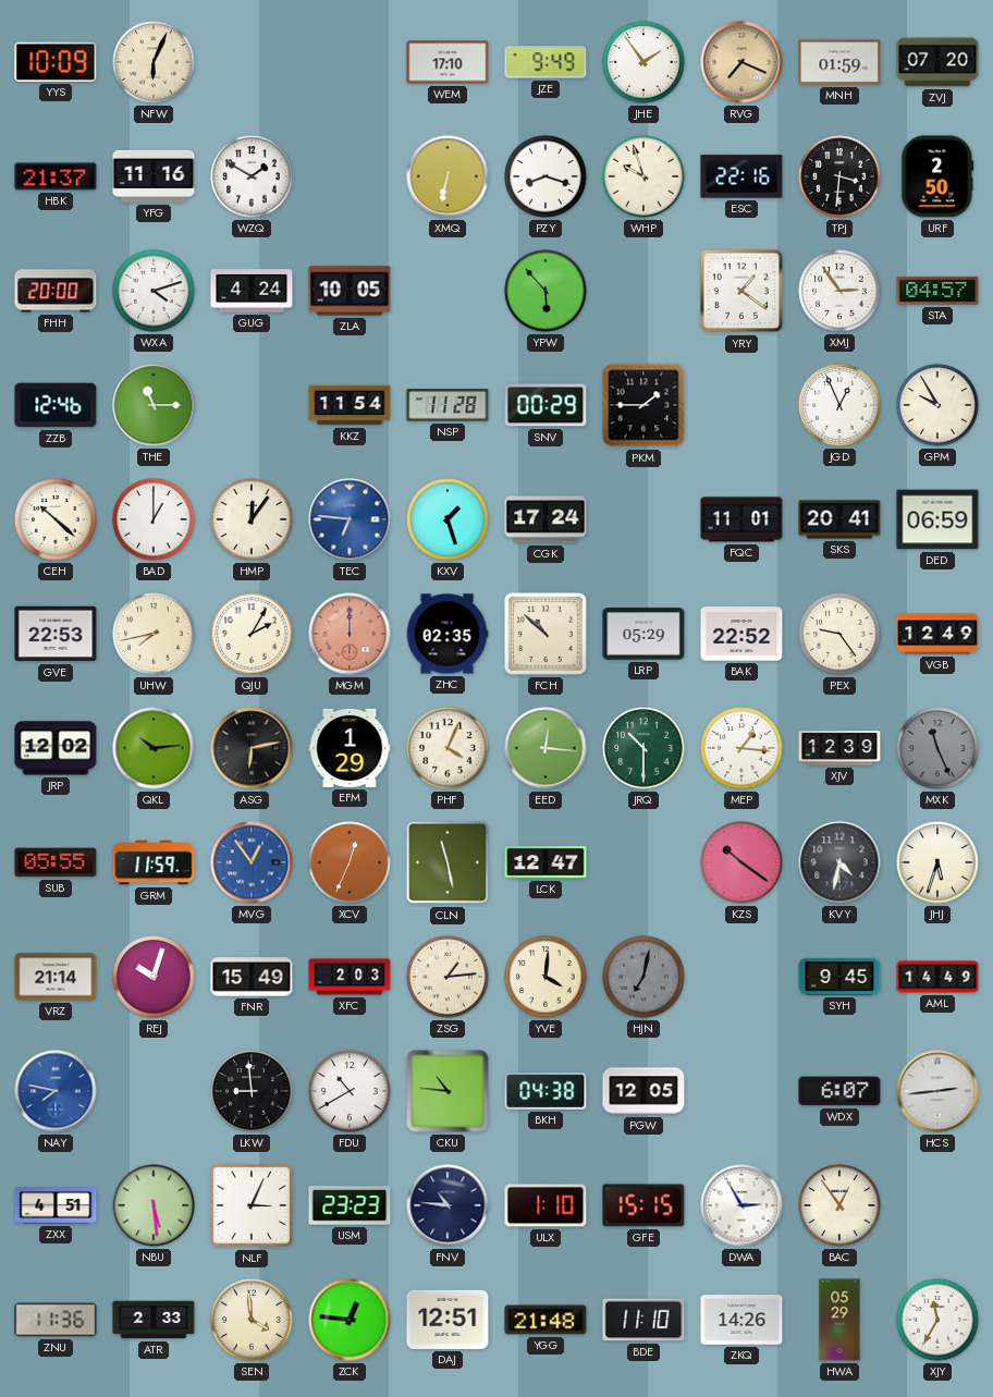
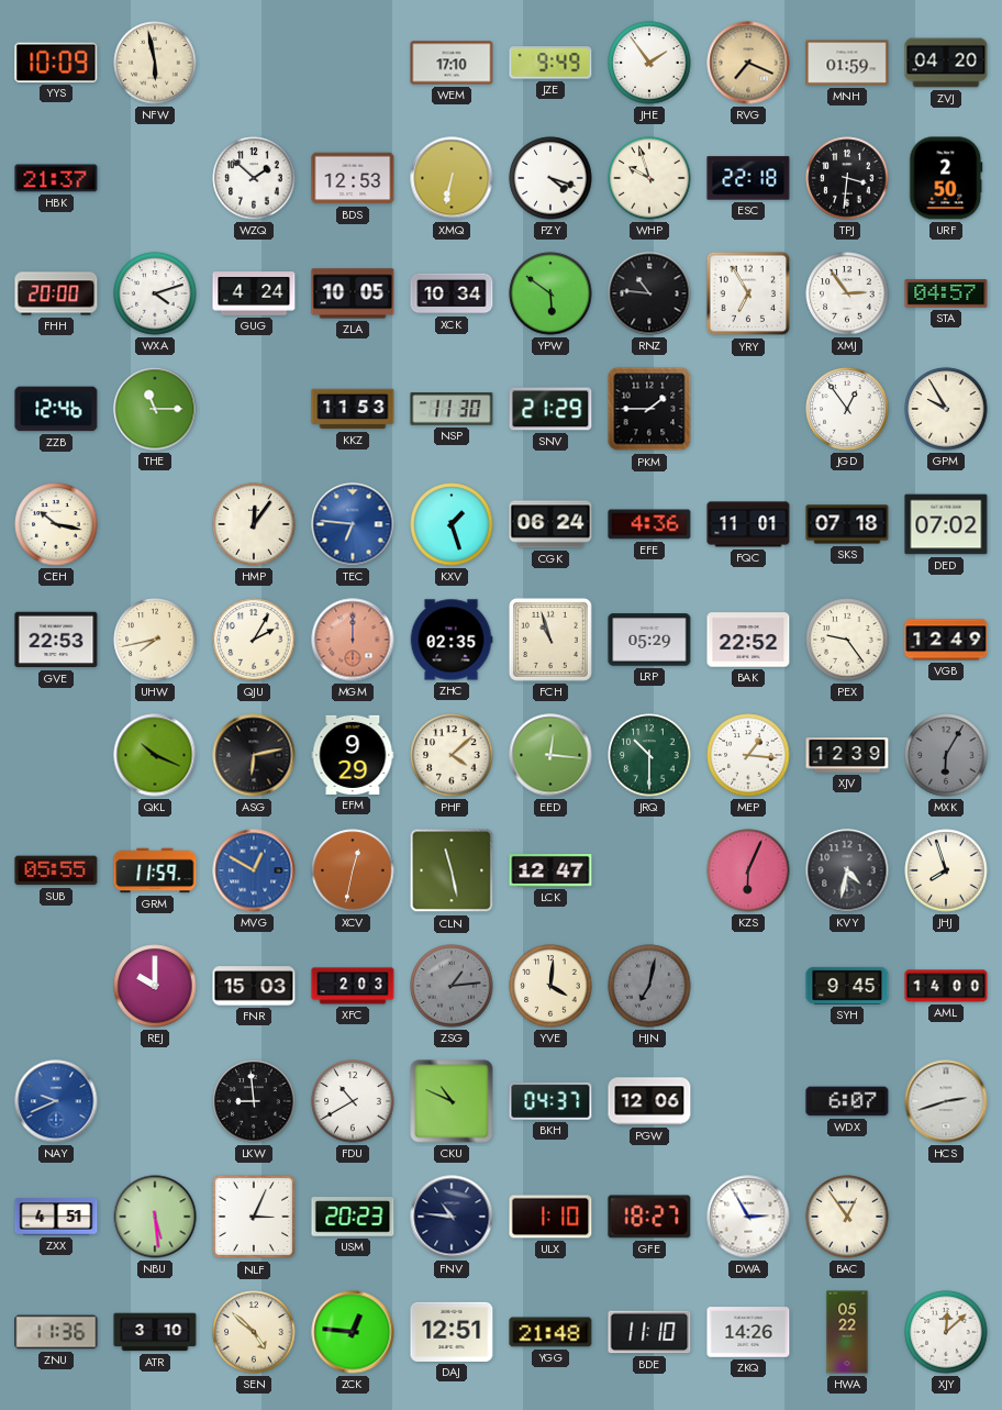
NFW: 6:04 -> 5:58
ZVJ: 07:20 -> 04:20
YFG: 11:16 -> none
WZQ: 1:50 -> 1:52
BDS: none -> 12:53
PZY: 8:18 -> 4:18
ESC: 22:16 -> 22:18
XCK: none -> 10:34
YPW: 5:53 -> 5:51
RNZ: none -> 10:46
YRY: 1:21 -> 6:55
KKZ: 11:54 -> 11:53
NSP: 11:28 -> 11:30
SNV: 00:29 -> 21:29
JGD: 12:56 -> 12:54
CEH: 10:22 -> 10:17
BAD: 1:00 -> none
CGK: 17:24 -> 06:24
EFE: none -> 4:36
SKS: 20:41 -> 07:18
DED: 06:59 -> 07:02
FCH: 10:52 -> 10:57
JRP: 12:02 -> none
QKL: 10:14 -> 10:19
EFM: 1:29 -> 9:29
PHF: 4:04 -> 4:08
MXK: 11:26 -> 6:05
MVG: 12:54 -> 12:50
XCV: 12:34 -> 12:32
KZS: 10:21 -> 6:04
JHJ: 5:33 -> 7:57
VRZ: 21:14 -> none
REJ: 10:03 -> 10:00
FNR: 15:49 -> 15:03
ZSG dial: cream -> grey
AML: 14:49 -> 14:00
NAY: 7:47 -> 9:41
CKU: 10:46 -> 10:49
BKH: 04:38 -> 04:37
PGW: 12:05 -> 12:06
HCS: 2:44 -> 2:42
USM: 23:23 -> 20:23
GFE: 15:15 -> 18:27
ATR: 2:33 -> 3:10
SEN: 3:59 -> 4:52
HWA: 05:29 -> 05:22
XJY: 11:35 -> 12:08
